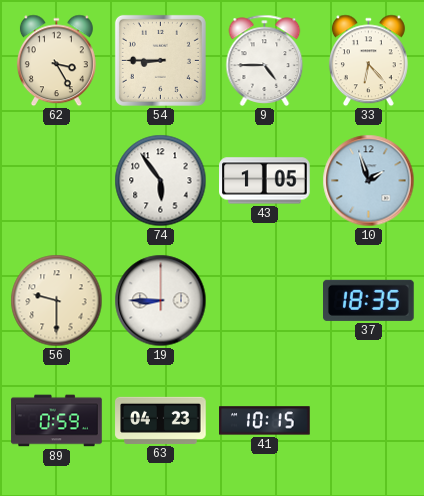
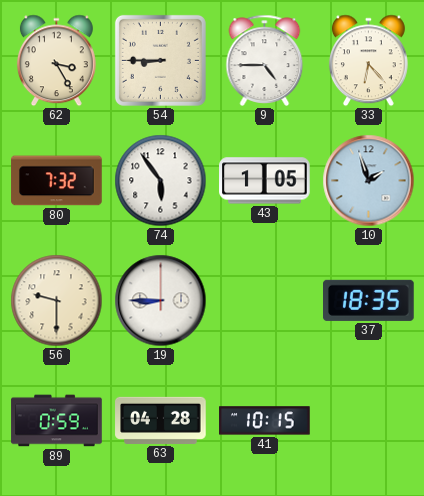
80: none -> 7:32
63: 04:23 -> 04:28
